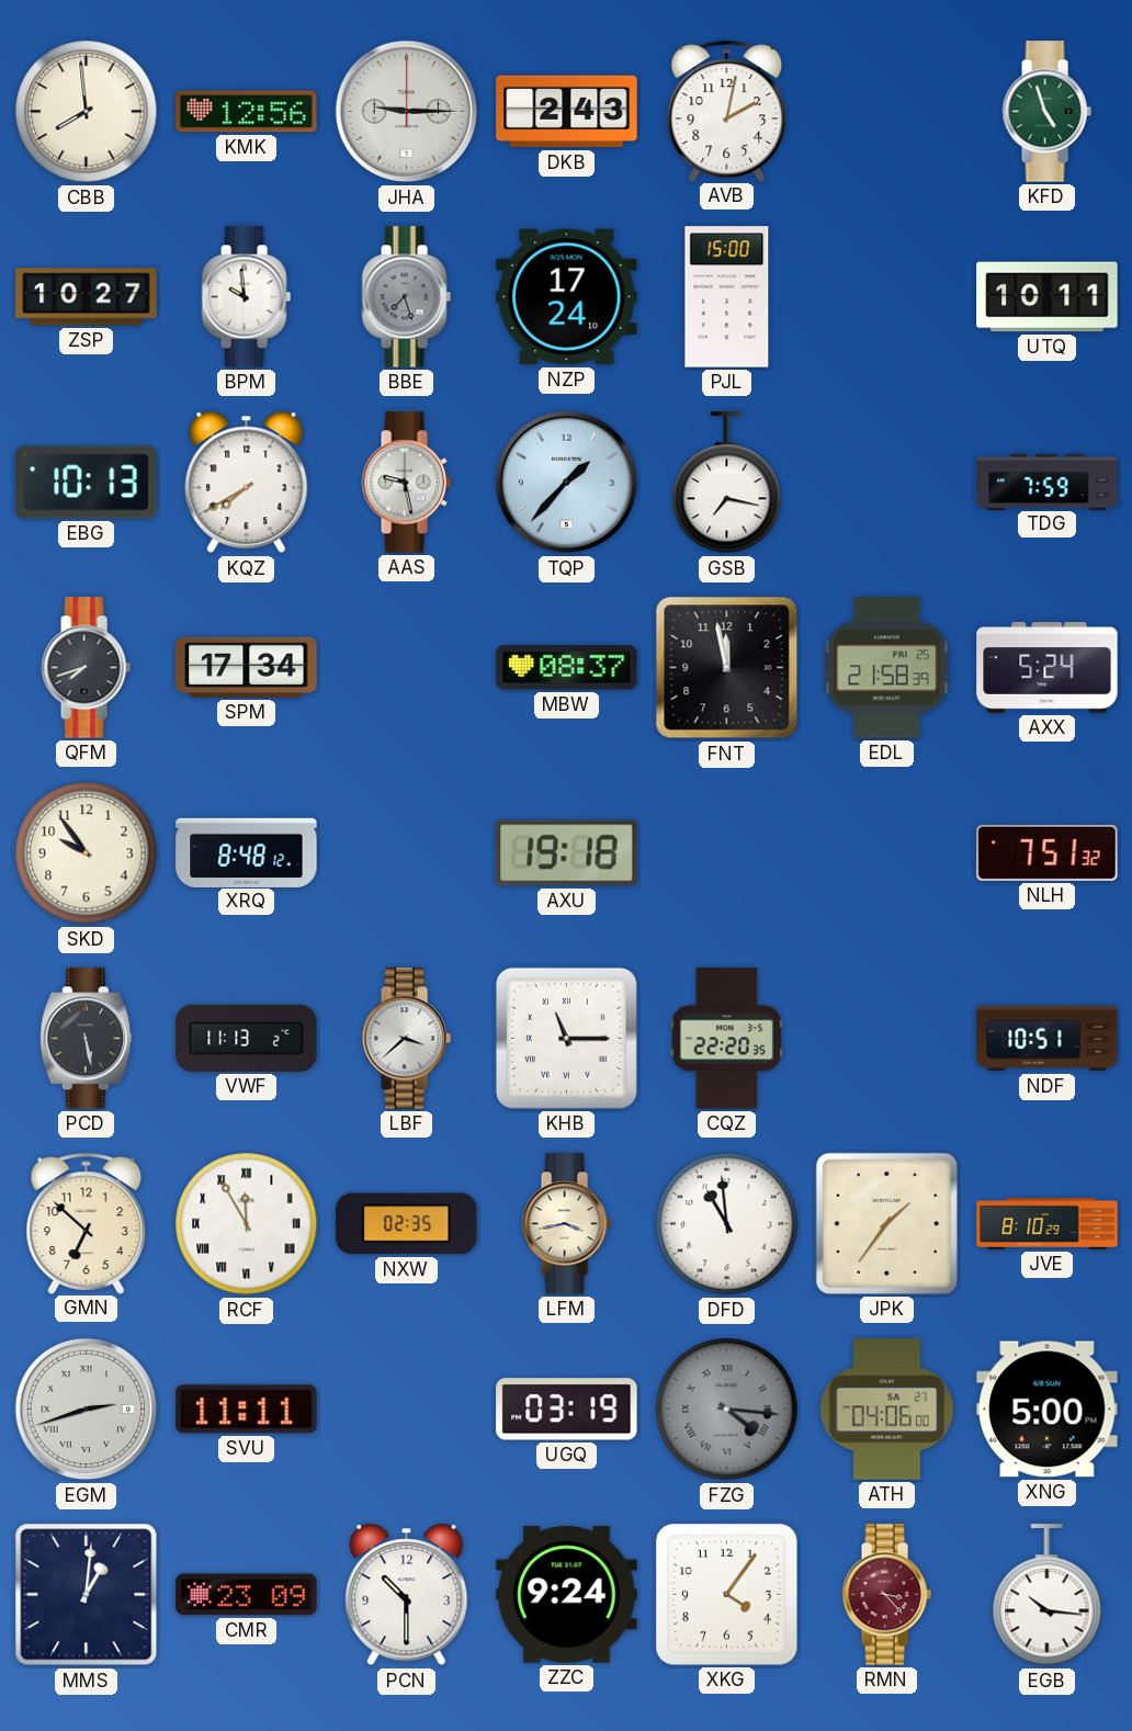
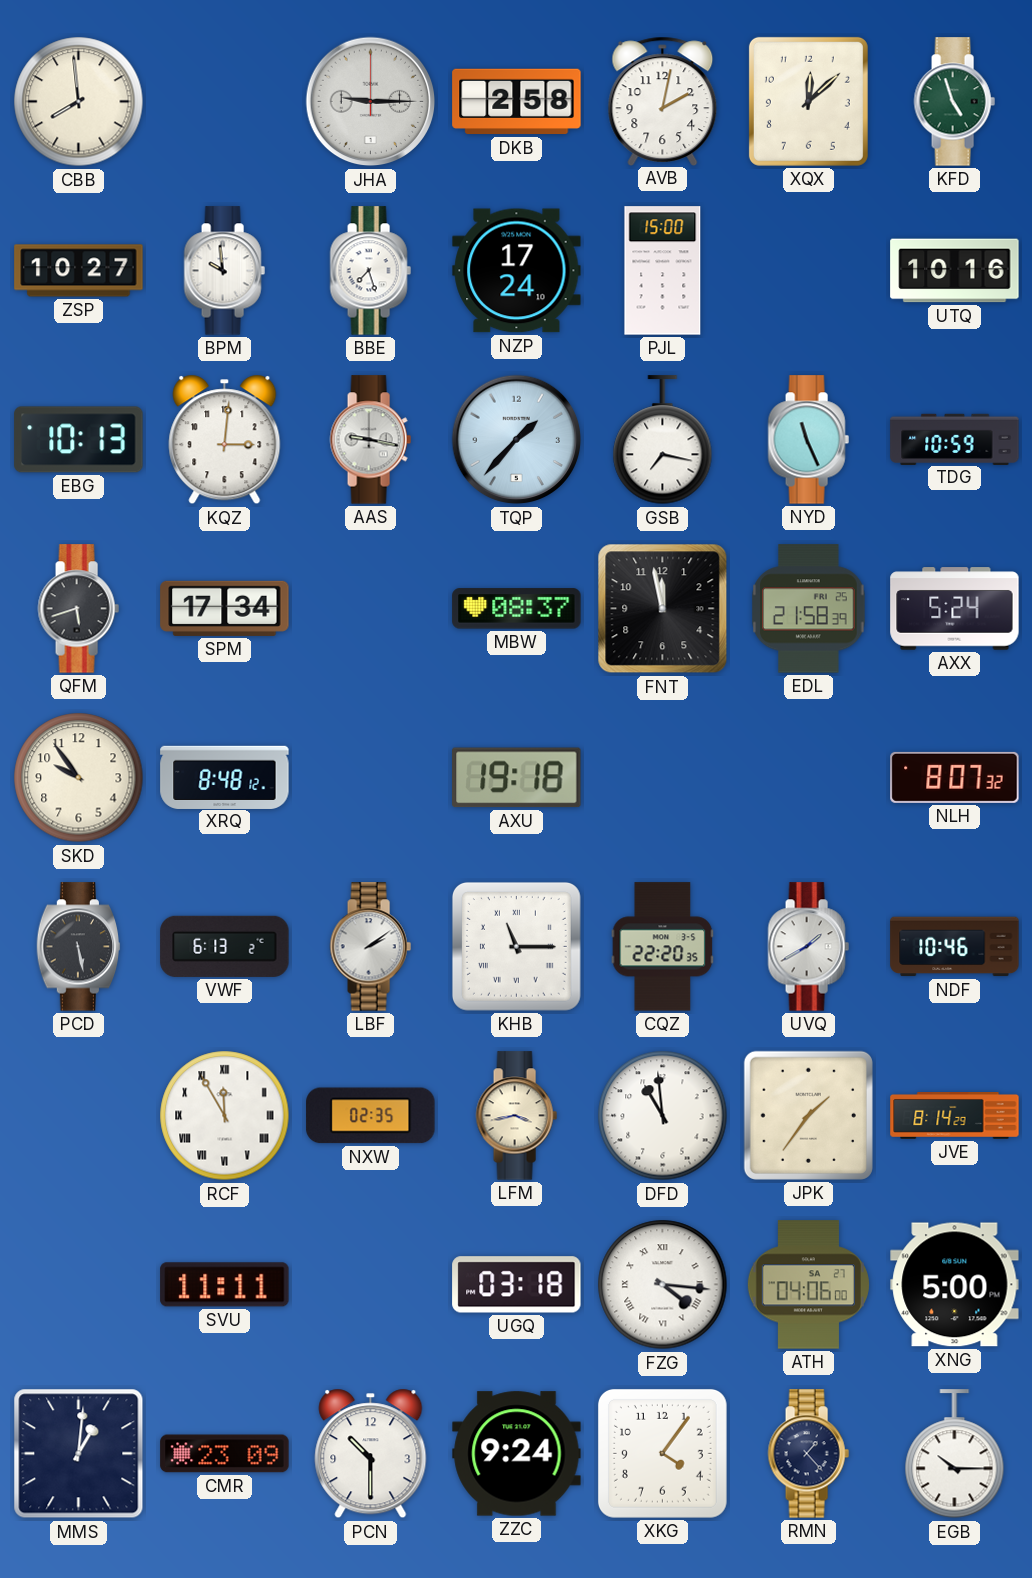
KMK: 12:56 -> none
DKB: 2:43 -> 2:58
XQX: none -> 12:08
BBE dial: grey -> white
UTQ: 10:11 -> 10:16
KQZ: 7:40 -> 3:01
AAS: 9:28 -> 9:17
NYD: none -> 11:26
TDG: 7:59 -> 10:59
QFM: 7:42 -> 5:42
NLH: 7:51 -> 8:07
VWF: 11:13 -> 6:13
LBF: 3:38 -> 2:09
UVQ: none -> 1:40
NDF: 10:51 -> 10:46
GMN: 6:52 -> none
JVE: 8:10 -> 8:14
EGM: 2:42 -> none
UGQ: 03:19 -> 03:18
FZG dial: grey -> white
RMN: 3:23 -> 1:23
RMN dial: burgundy -> navy
EGB: 10:16 -> 10:15
